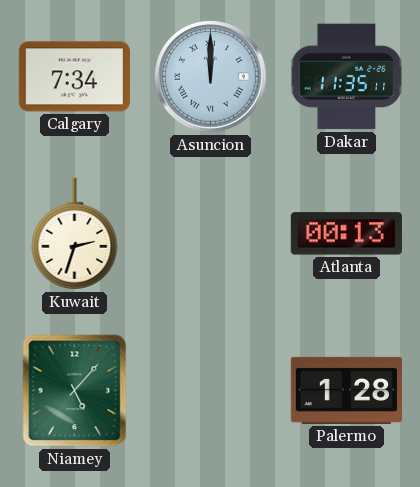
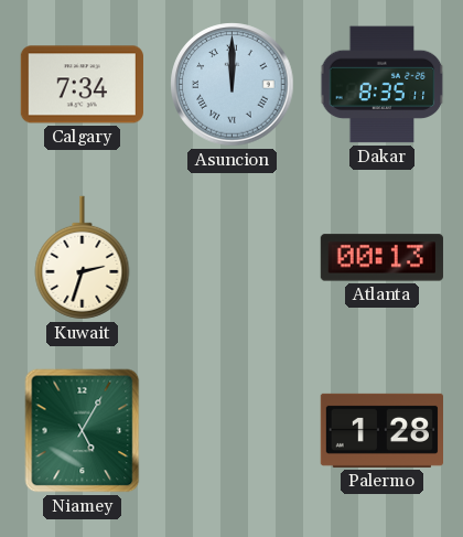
Dakar: 11:35 -> 8:35
Niamey: 5:07 -> 5:05
